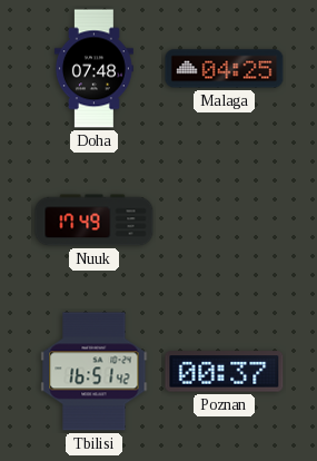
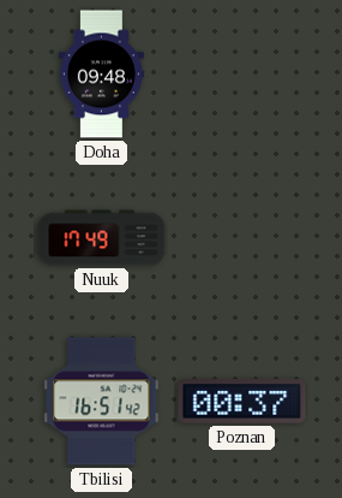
Doha: 07:48 -> 09:48
Malaga: 04:25 -> none
